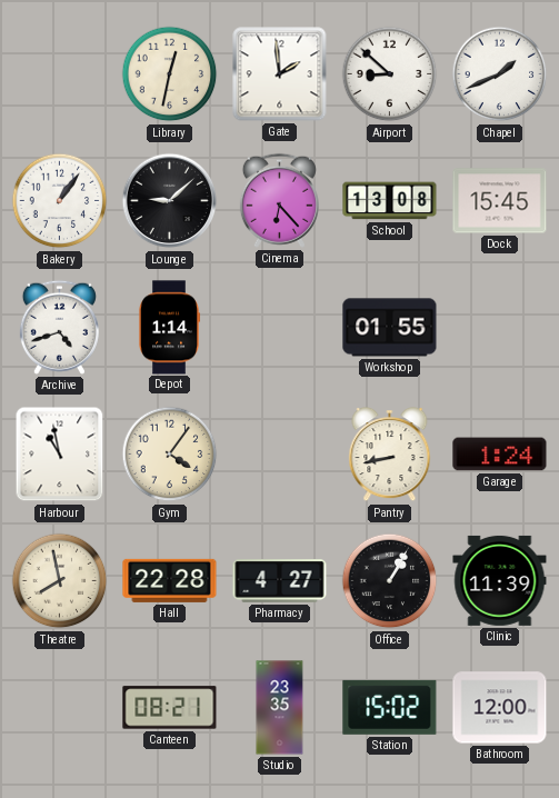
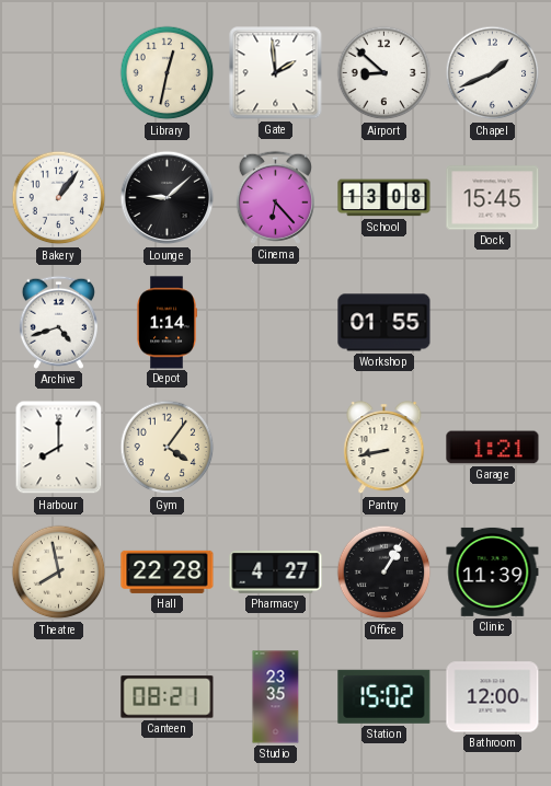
Harbour: 10:58 -> 8:00
Garage: 1:24 -> 1:21
